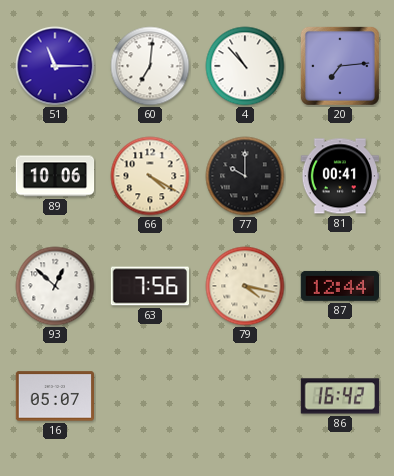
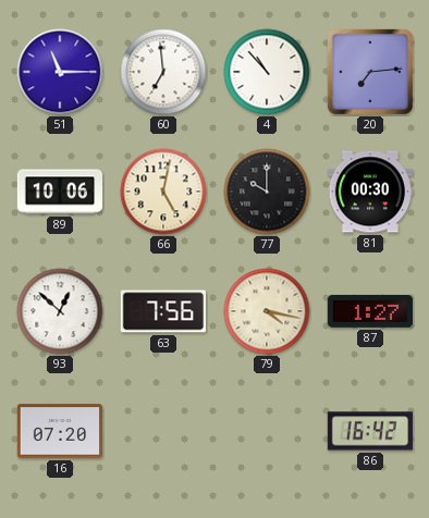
60: 7:01 -> 6:59
66: 4:20 -> 5:02
81: 00:41 -> 00:30
87: 12:44 -> 1:27
16: 05:07 -> 07:20
